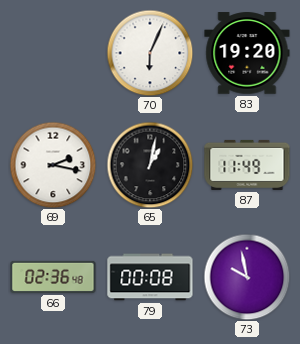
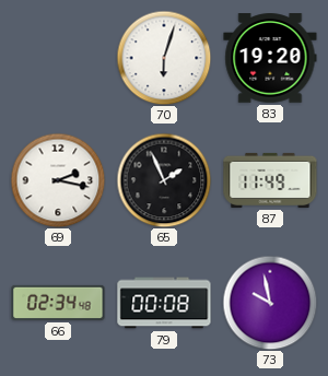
70: 6:04 -> 6:03
65: 1:02 -> 1:56
66: 02:36 -> 02:34
